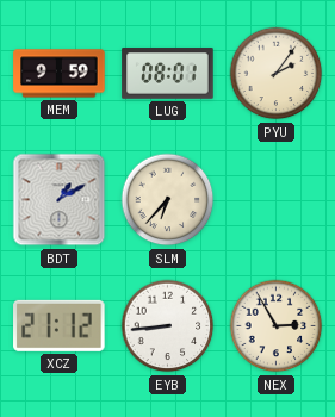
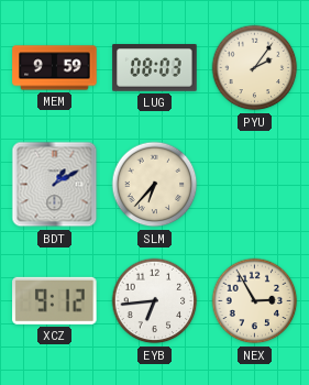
LUG: 08:01 -> 08:03
XCZ: 21:12 -> 9:12
EYB: 8:44 -> 6:44
